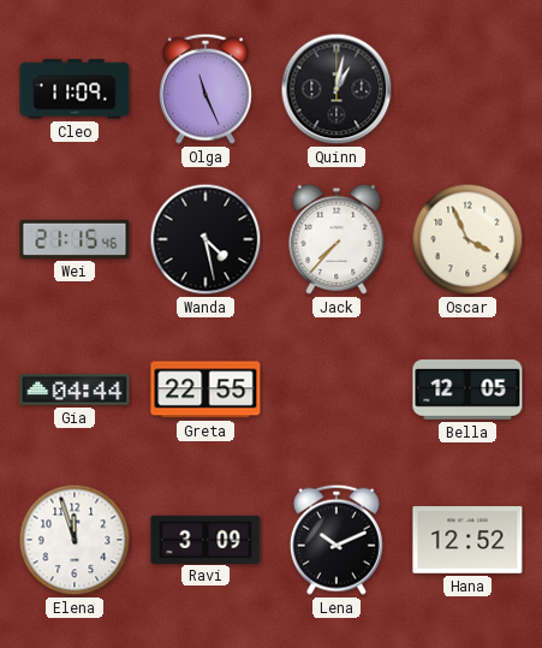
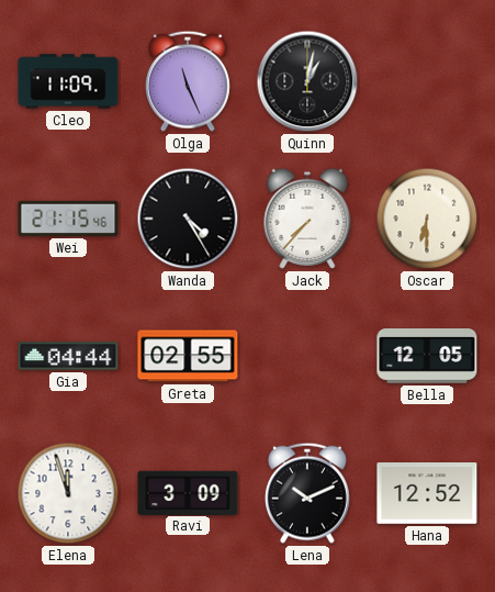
Wanda: 4:28 -> 4:25
Oscar: 3:56 -> 6:30
Greta: 22:55 -> 02:55
